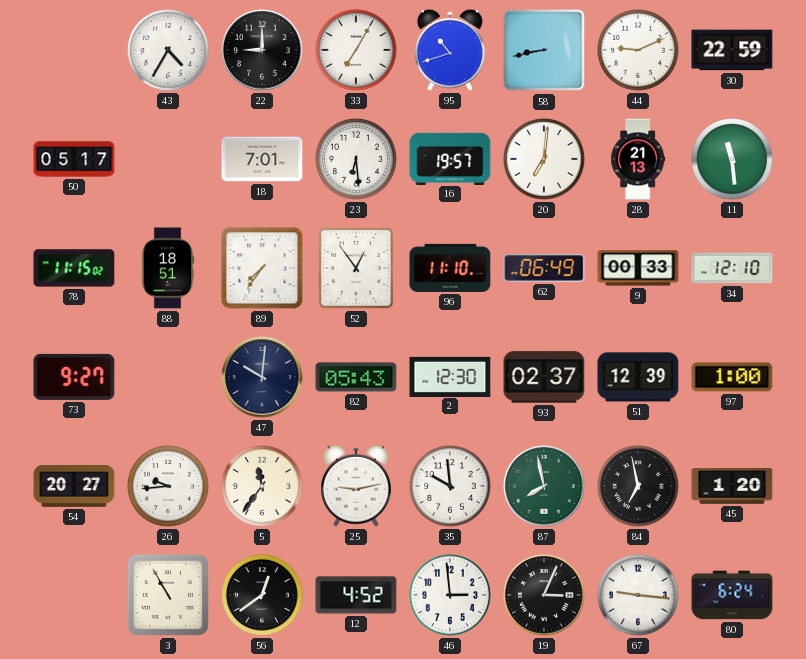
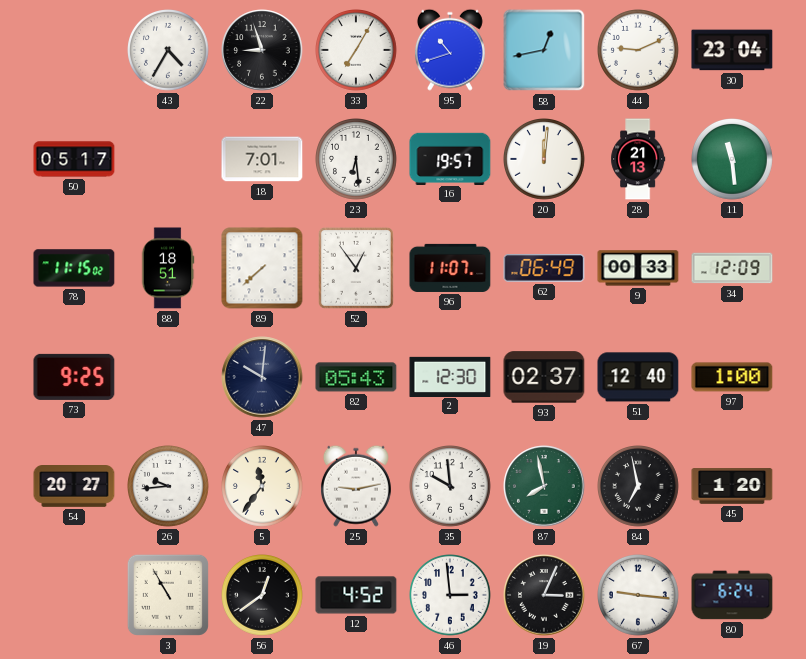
22: 9:00 -> 8:57
58: 8:43 -> 12:43
30: 22:59 -> 23:04
20: 7:01 -> 12:01
89: 7:36 -> 7:38
96: 11:10 -> 11:07
34: 12:10 -> 12:09
73: 9:27 -> 9:25
51: 12:39 -> 12:40
